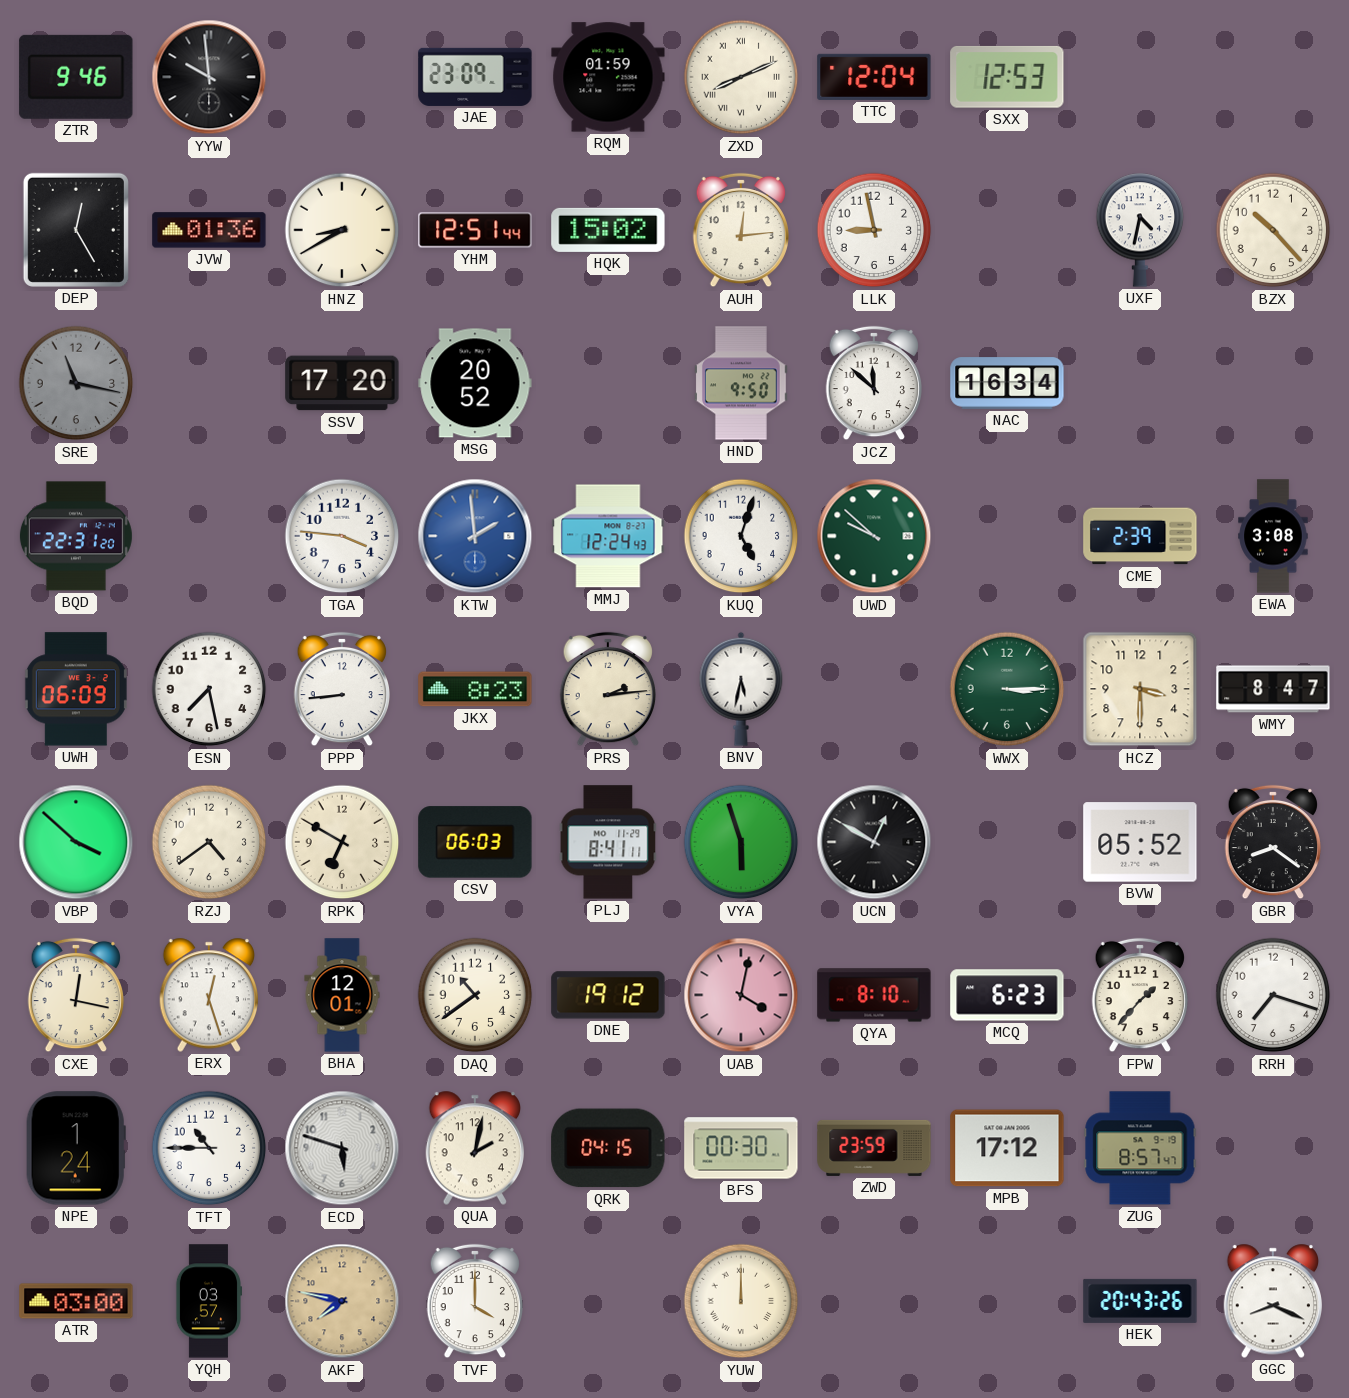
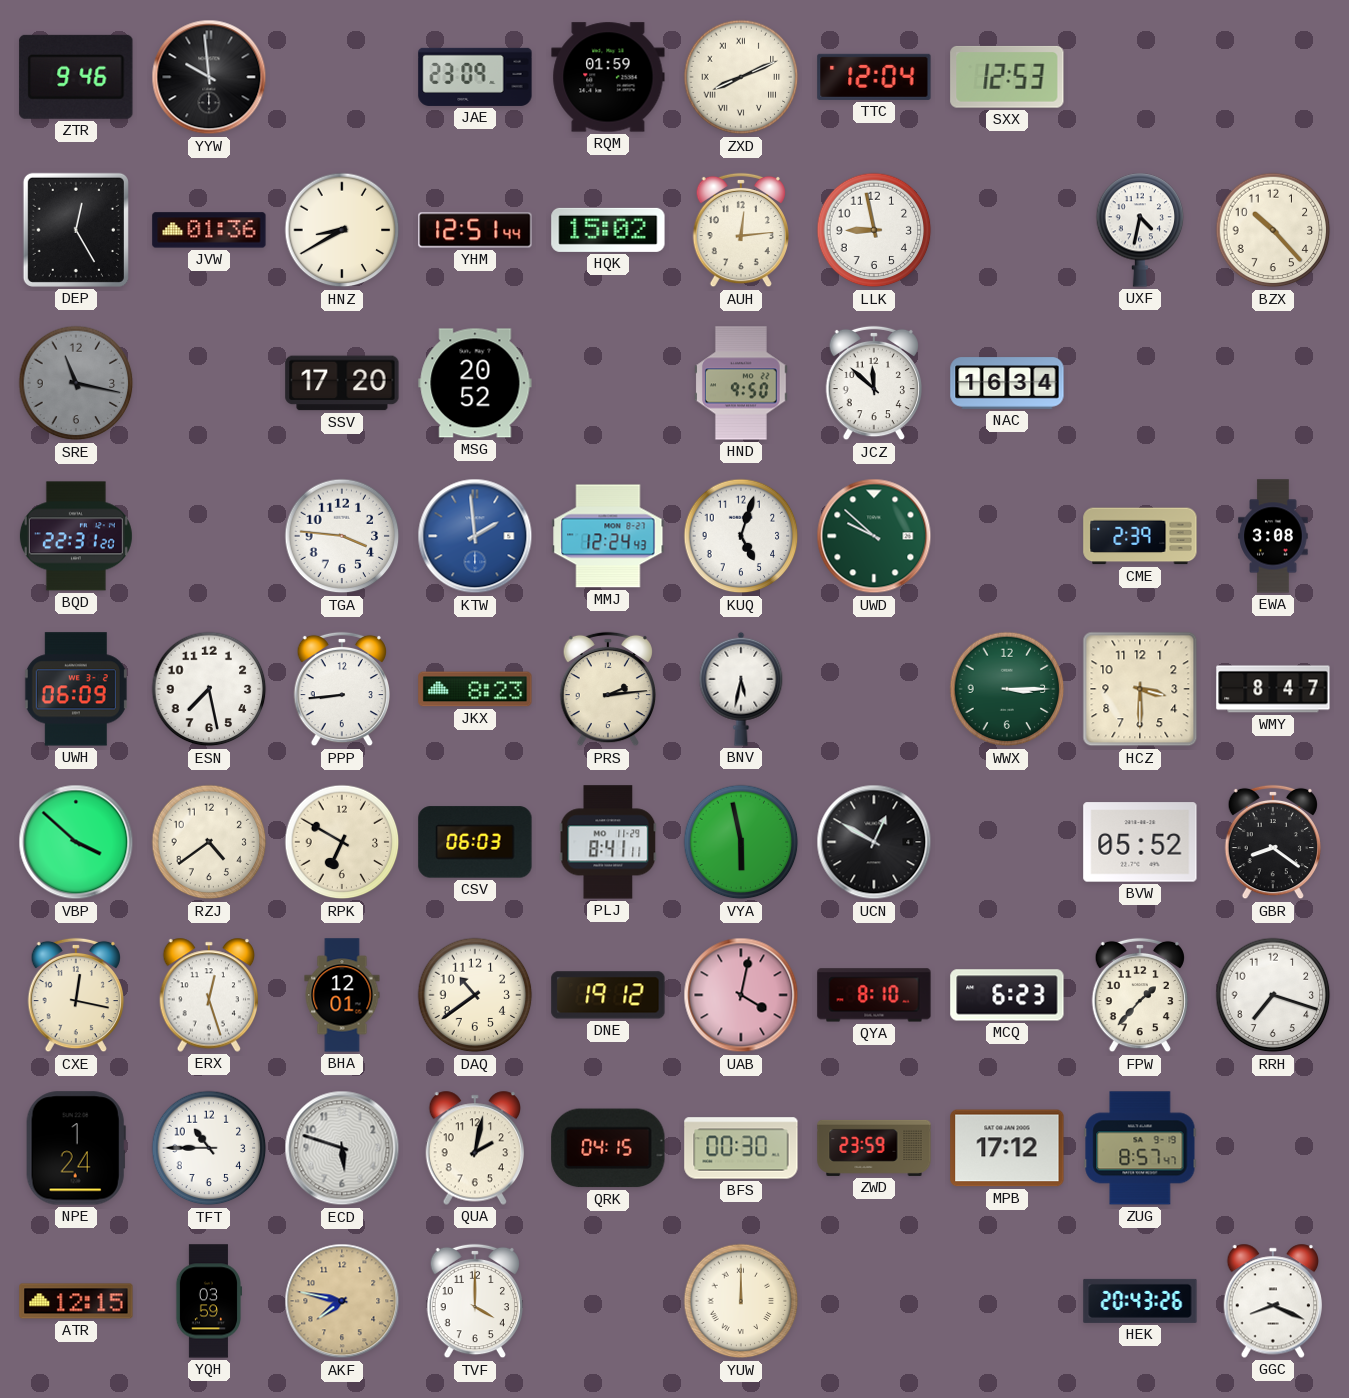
VYA: 5:57 -> 5:58
ATR: 03:00 -> 12:15
YQH: 03:57 -> 03:59
